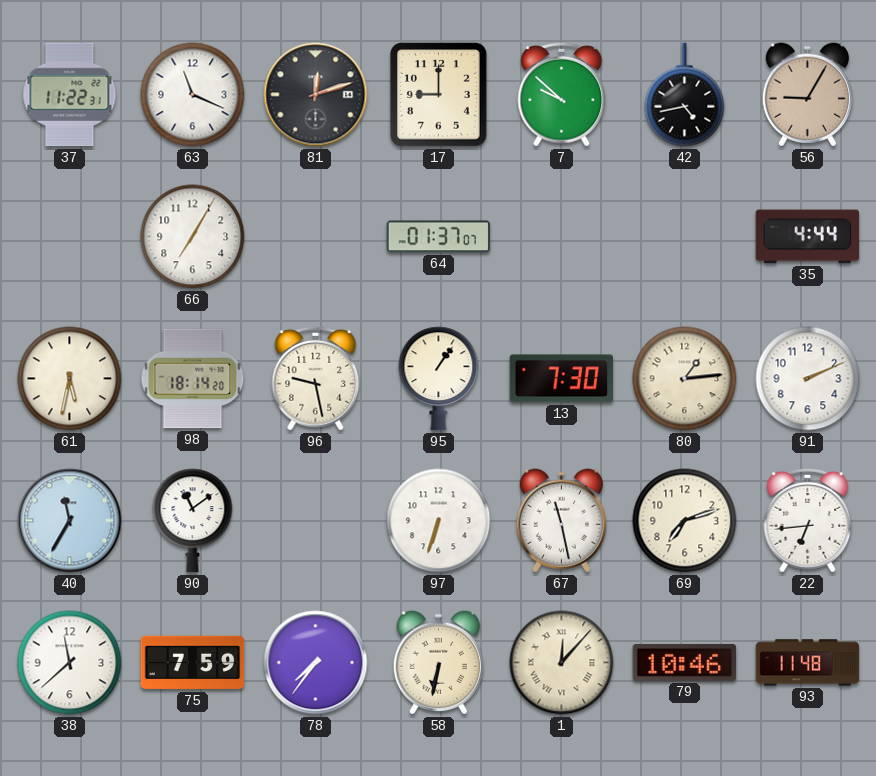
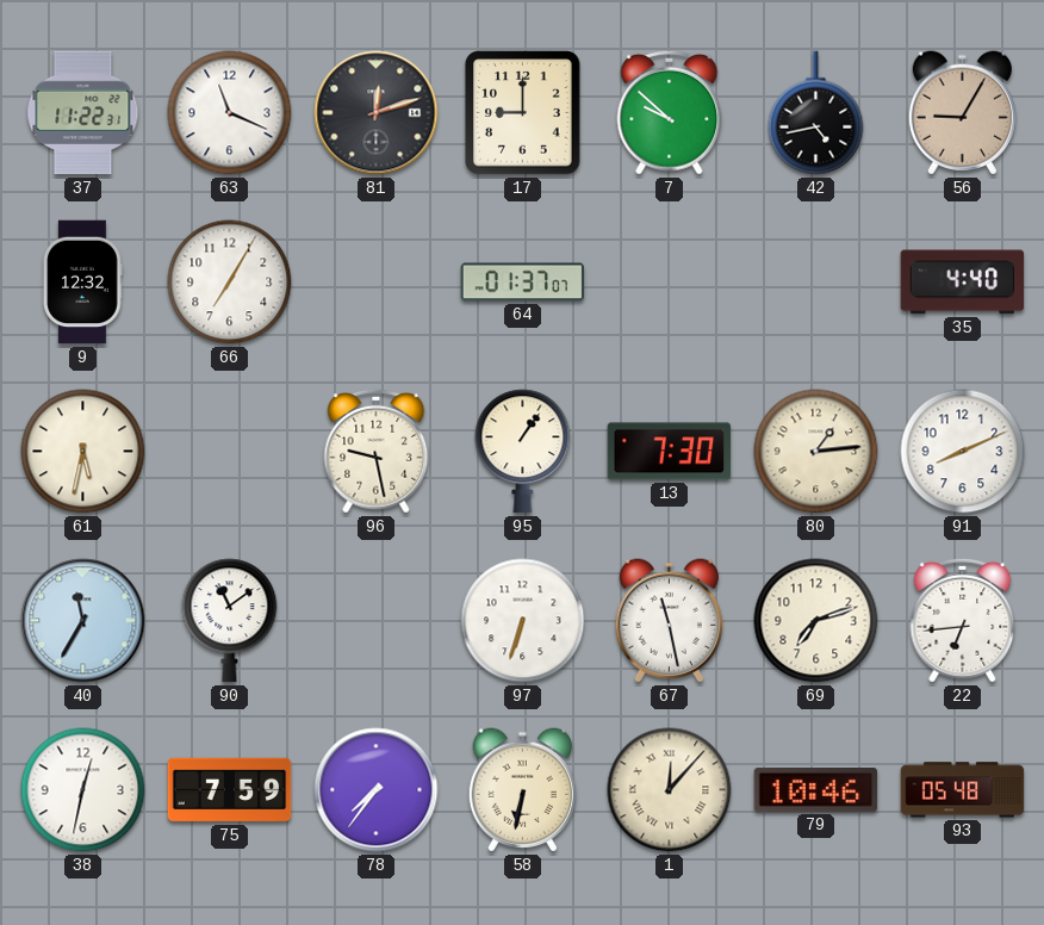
9: none -> 12:32
35: 4:44 -> 4:40
98: 18:14 -> none
91: 2:11 -> 8:11
38: 11:38 -> 12:32
93: 11:48 -> 05:48
